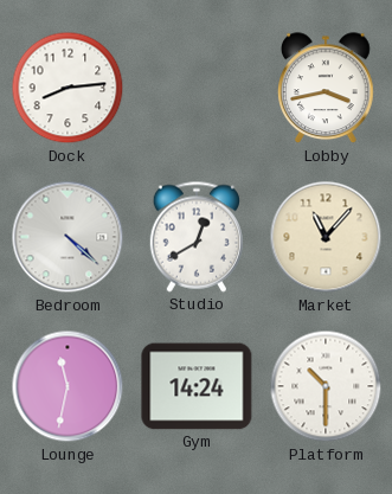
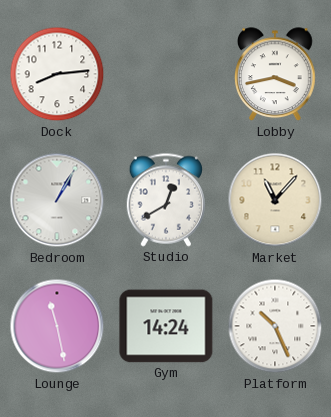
Bedroom: 4:22 -> 1:05
Lounge: 11:32 -> 11:28
Platform: 10:30 -> 10:26
